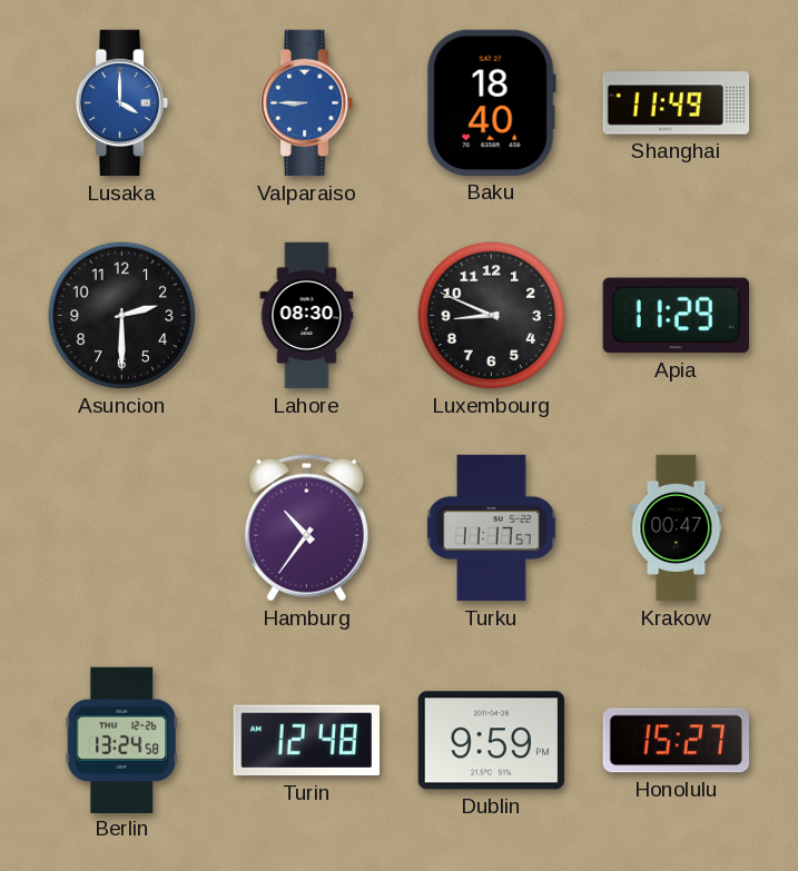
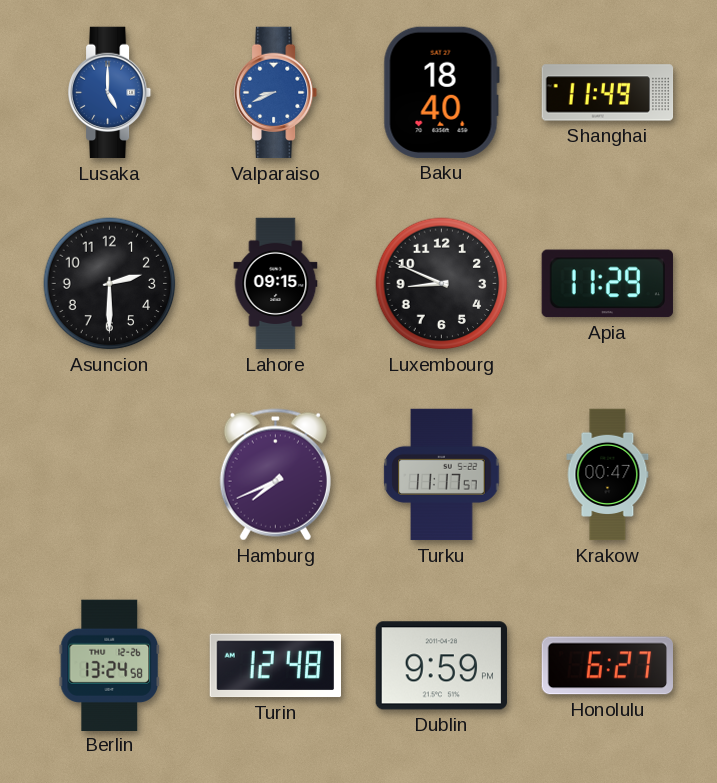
Lusaka: 4:00 -> 5:00
Valparaiso: 8:45 -> 8:41
Lahore: 08:30 -> 09:15
Hamburg: 10:36 -> 7:41
Honolulu: 15:27 -> 6:27
